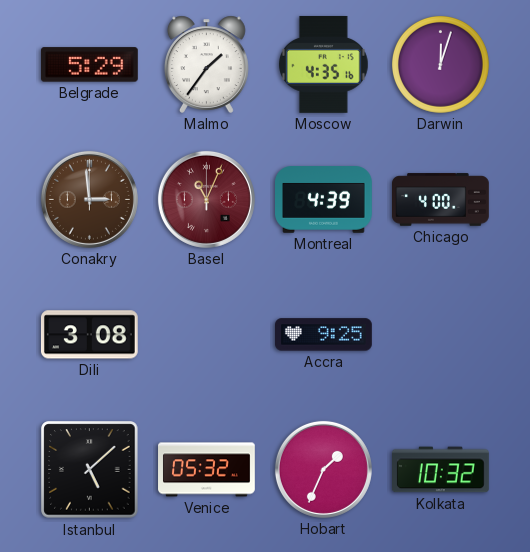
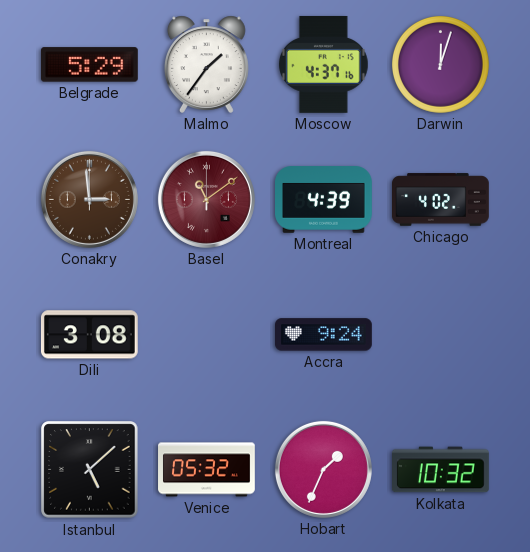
Moscow: 4:35 -> 4:37
Basel: 11:04 -> 11:09
Chicago: 4:00 -> 4:02
Accra: 9:25 -> 9:24
